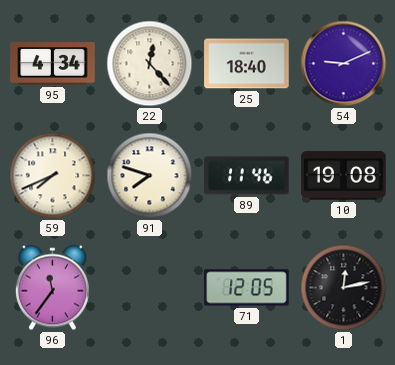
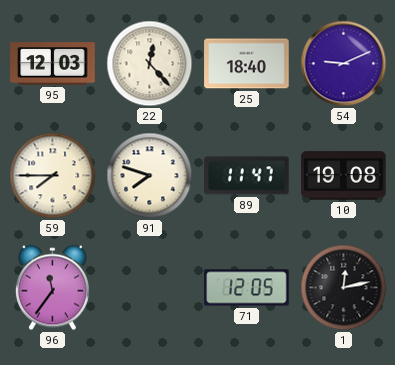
95: 4:34 -> 12:03
59: 7:41 -> 7:45
89: 11:46 -> 11:47
